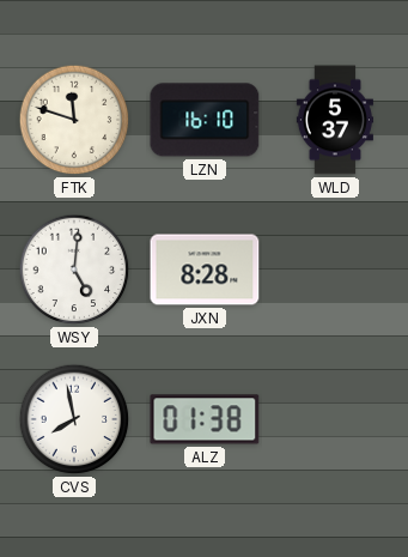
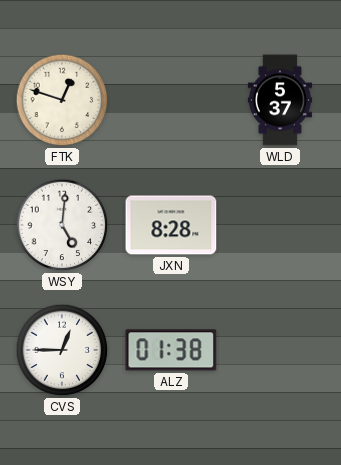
FTK: 11:48 -> 12:48
LZN: 16:10 -> none
CVS: 7:58 -> 12:45
